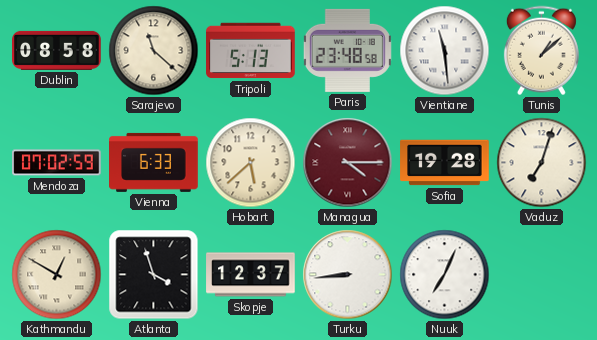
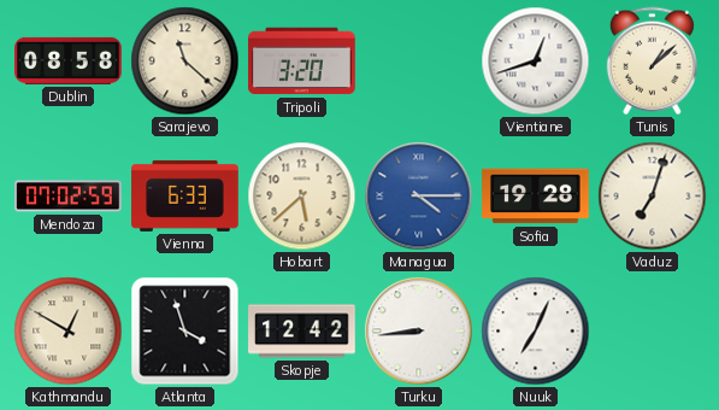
Tripoli: 5:13 -> 3:20
Paris: 23:48 -> none
Vientiane: 11:29 -> 12:42
Managua dial: burgundy -> blue
Skopje: 12:37 -> 12:42
